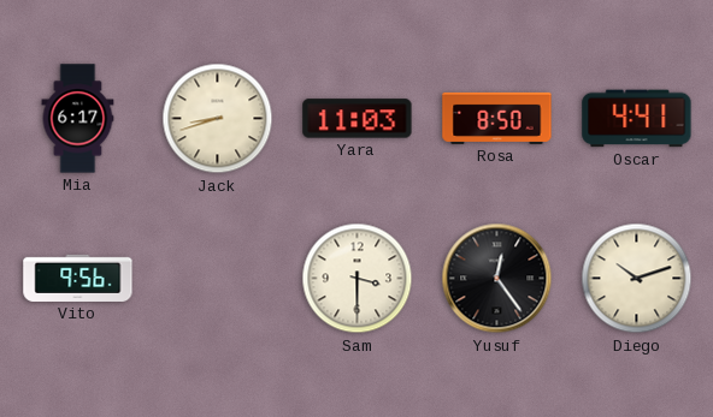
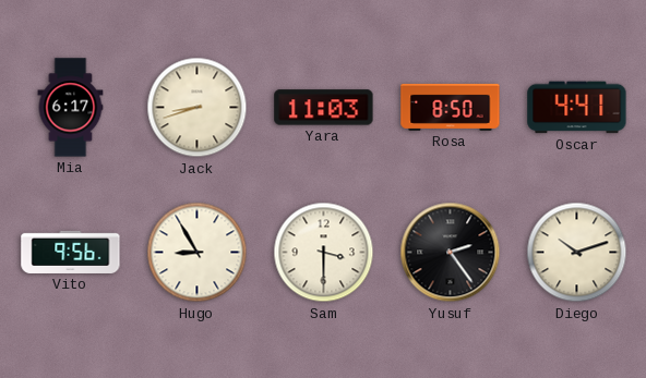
Hugo: none -> 8:55
Yusuf: 12:24 -> 2:24
